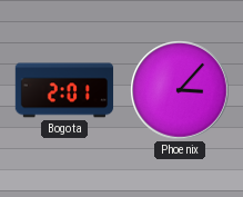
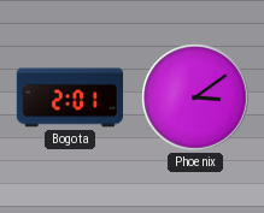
Phoenix: 3:07 -> 3:09
